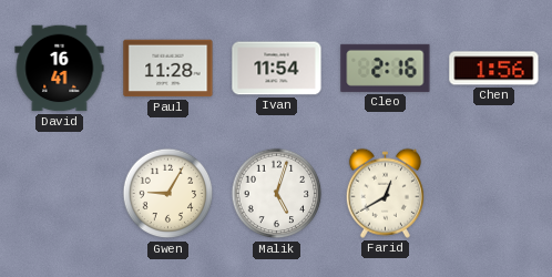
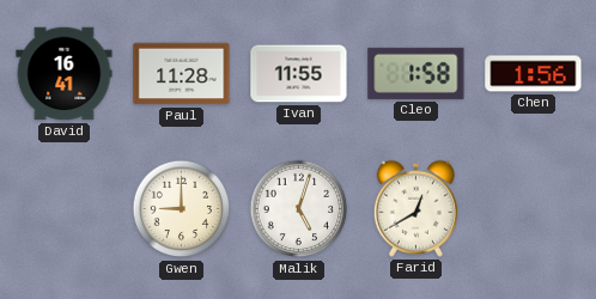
Ivan: 11:54 -> 11:55
Cleo: 2:16 -> 1:58
Gwen: 9:05 -> 9:00
